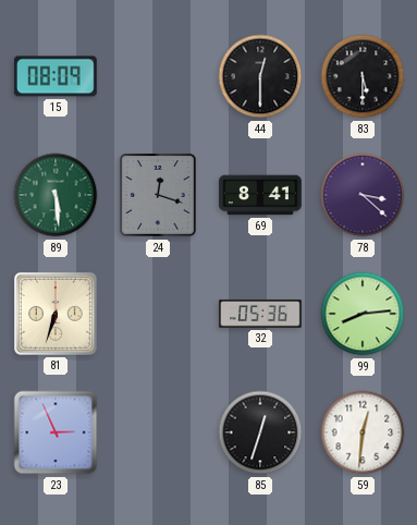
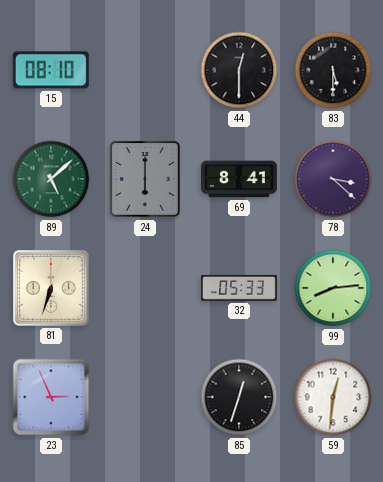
15: 08:09 -> 08:10
89: 5:29 -> 5:08
24: 12:18 -> 6:00
32: 05:36 -> 05:33
